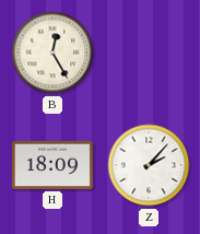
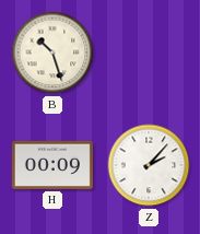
B: 12:25 -> 10:27
H: 18:09 -> 00:09
